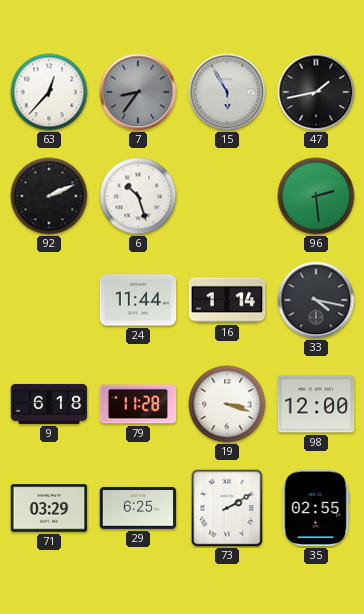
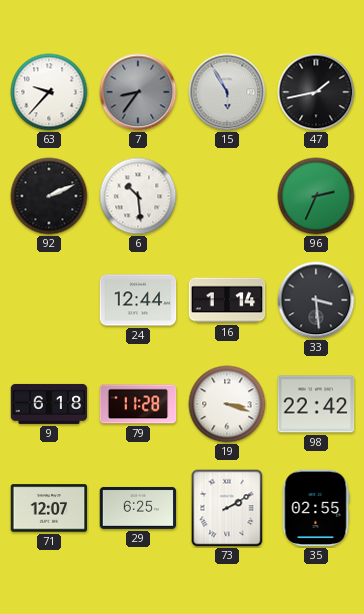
63: 12:37 -> 9:37
6: 10:27 -> 10:29
96: 2:29 -> 2:34
24: 11:44 -> 12:44
33: 4:17 -> 3:29
98: 12:00 -> 22:42
71: 03:29 -> 12:07
